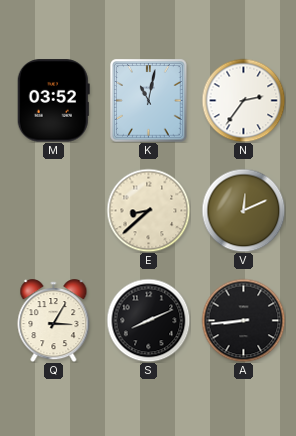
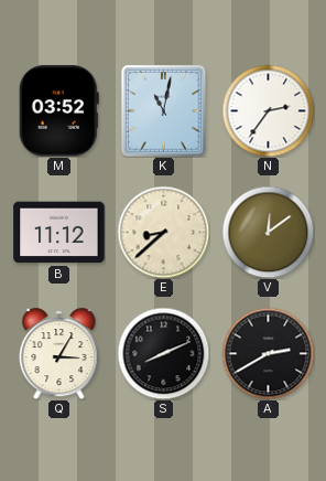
B: none -> 11:12
V: 12:11 -> 12:09
A: 8:44 -> 2:40
